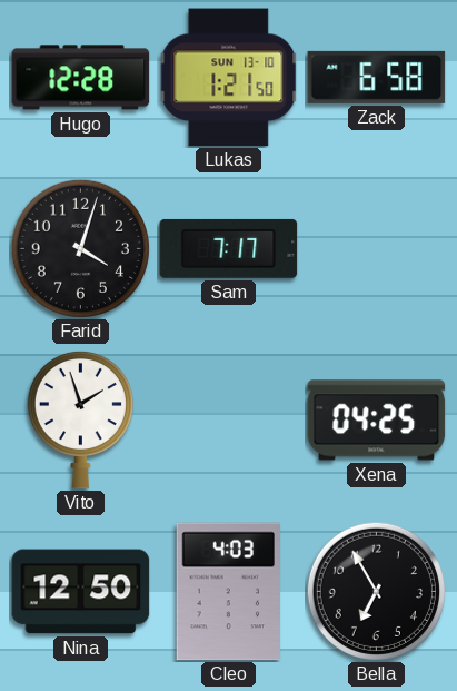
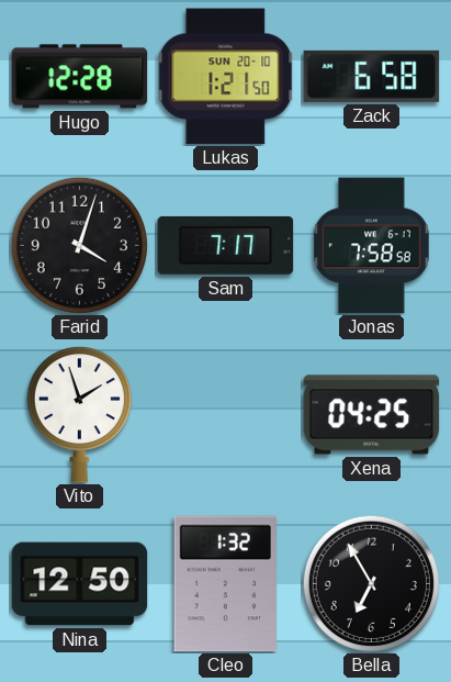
Lukas date: SUN 13-10 -> SUN 20-10
Jonas: none -> 7:58
Cleo: 4:03 -> 1:32
